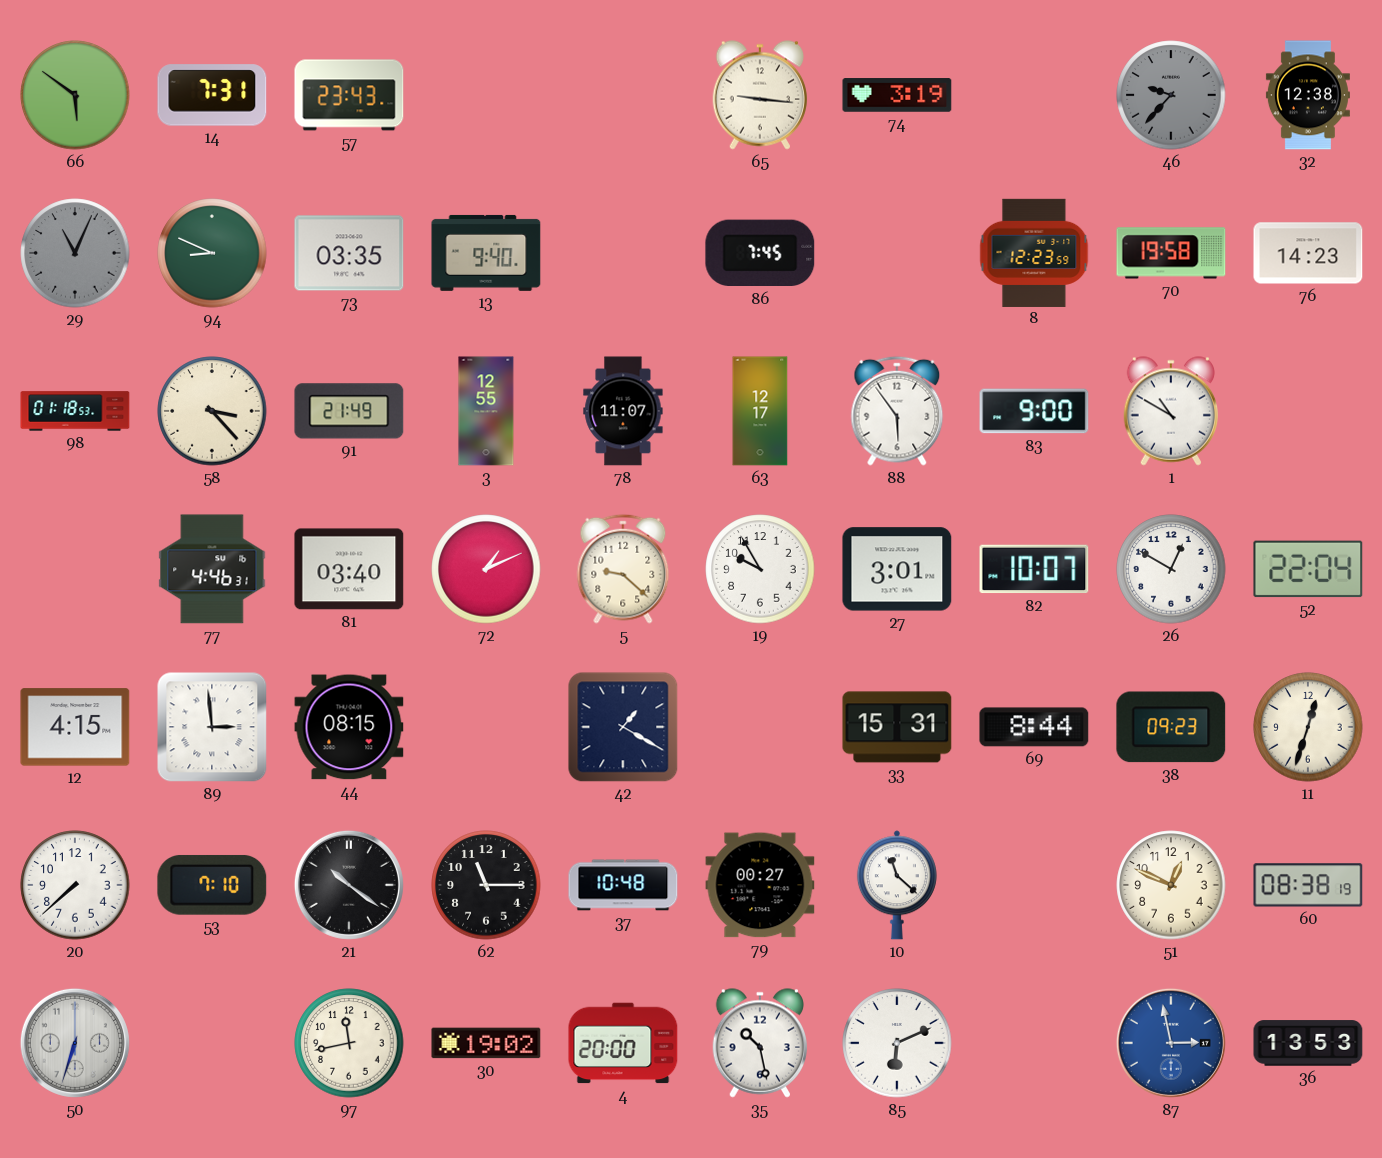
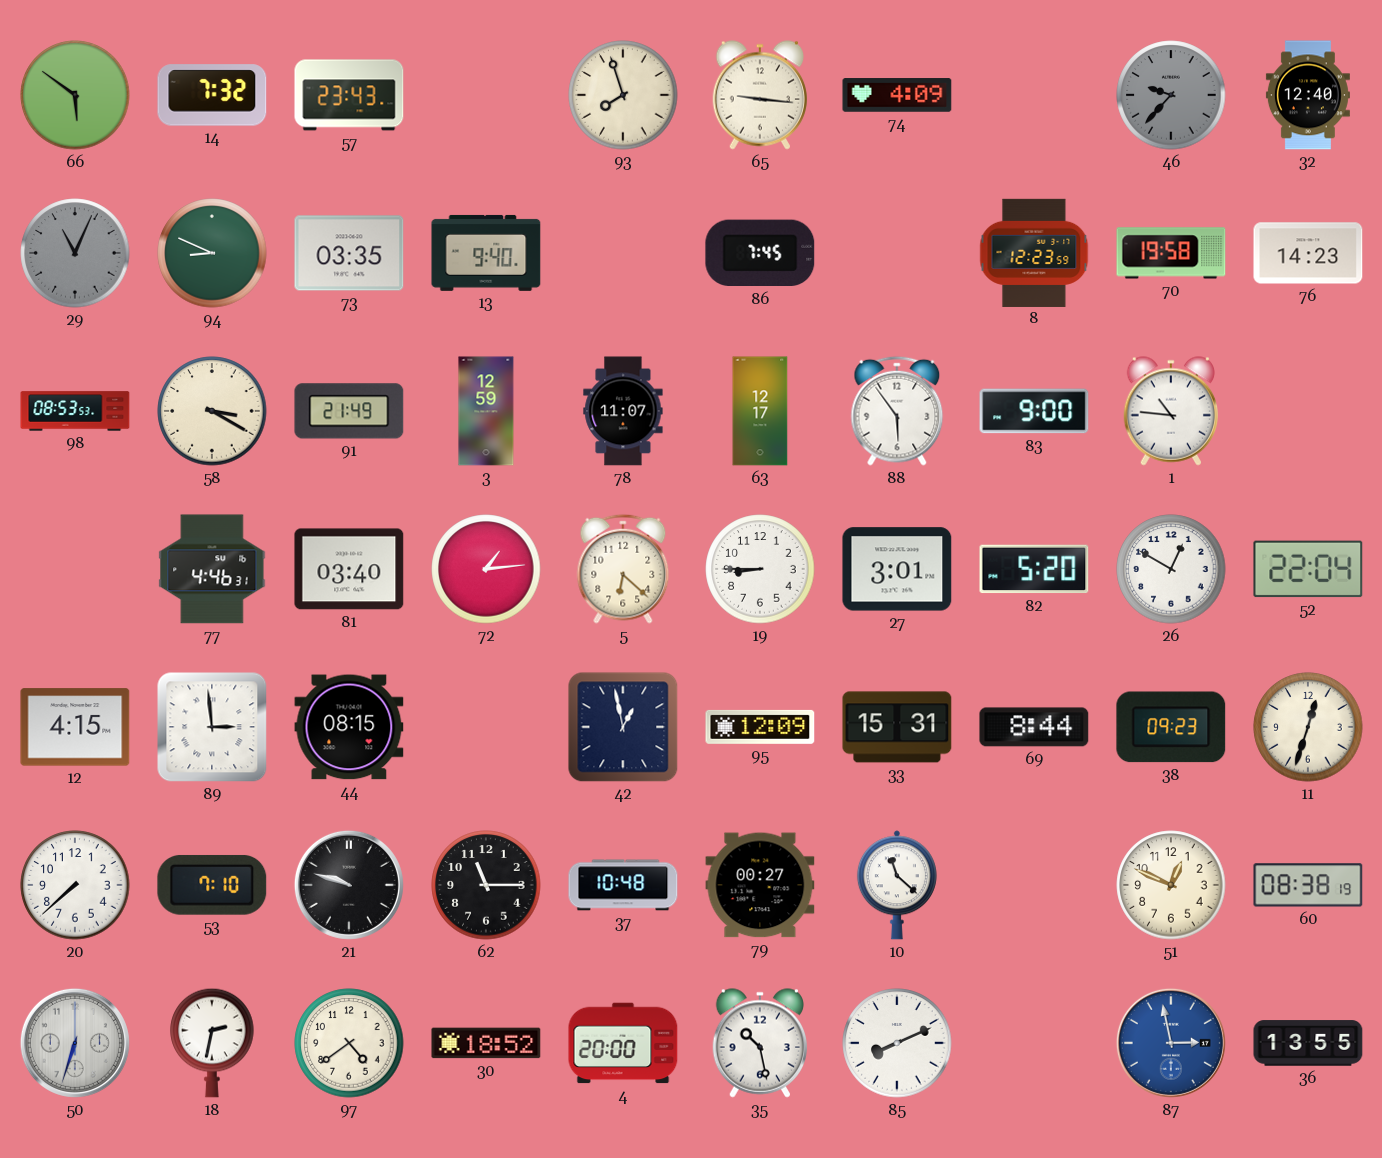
14: 7:31 -> 7:32
93: none -> 7:57
74: 3:19 -> 4:09
32: 12:38 -> 12:40
98: 01:18 -> 08:53
58: 3:23 -> 3:20
3: 12:55 -> 12:59
1: 10:50 -> 10:46
72: 1:11 -> 1:14
5: 9:22 -> 6:22
19: 9:55 -> 8:45
82: 10:07 -> 5:20
42: 1:20 -> 12:58
95: none -> 12:09
21: 10:21 -> 9:48
18: none -> 2:32
97: 11:43 -> 4:39
30: 19:02 -> 18:52
85: 6:11 -> 8:11
36: 13:53 -> 13:55
